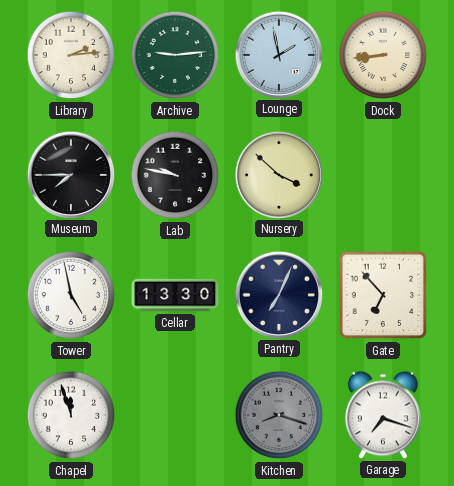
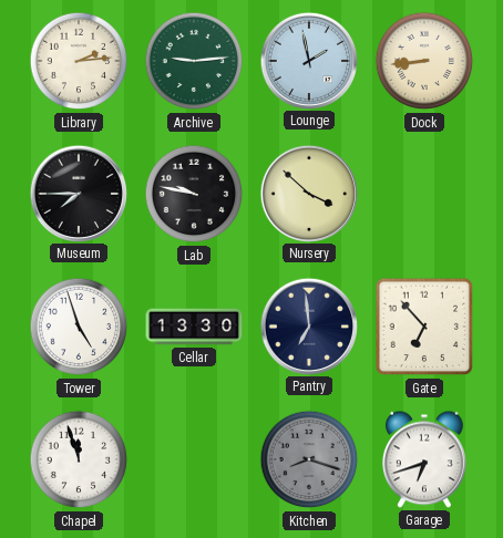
Tower: 4:58 -> 4:57
Pantry: 7:04 -> 6:59
Garage: 7:18 -> 6:42
